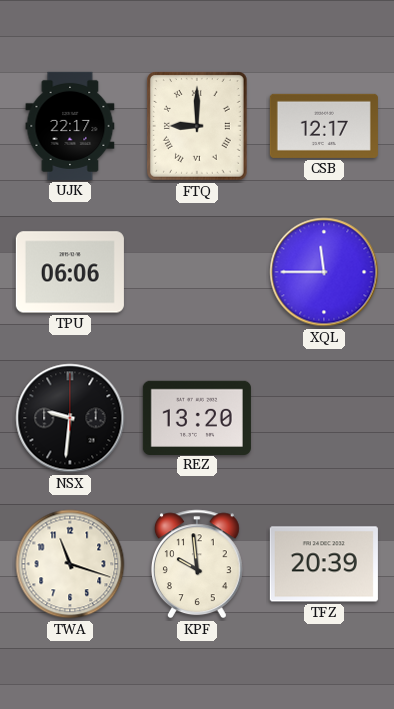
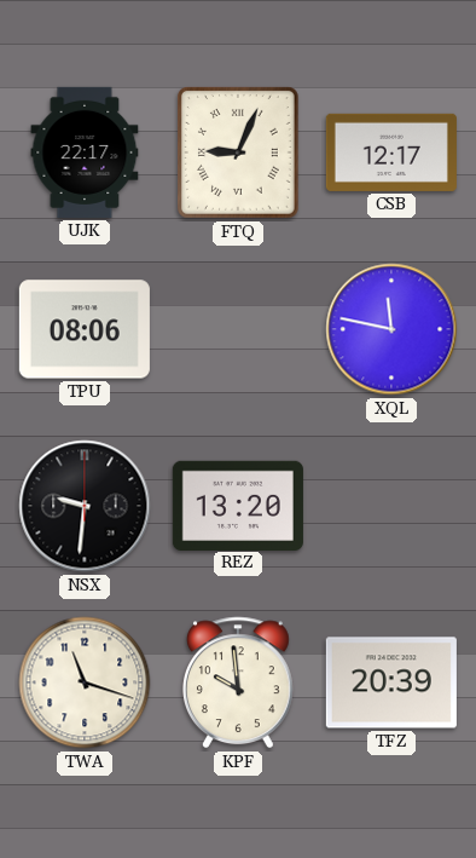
FTQ: 9:00 -> 9:04
TPU: 06:06 -> 08:06
XQL: 11:45 -> 11:47
